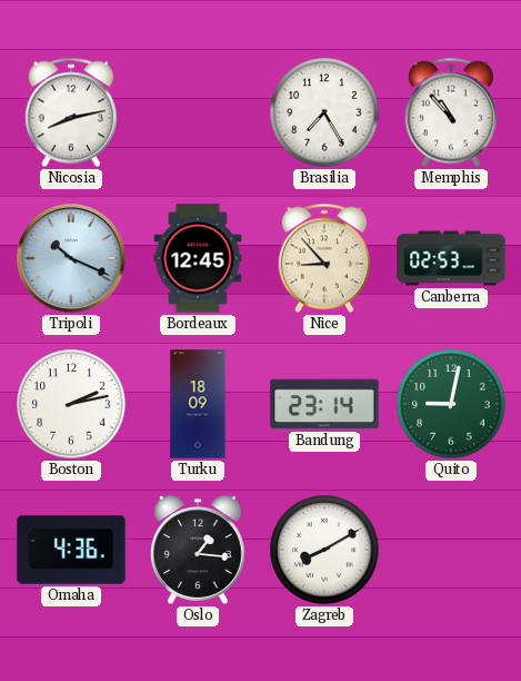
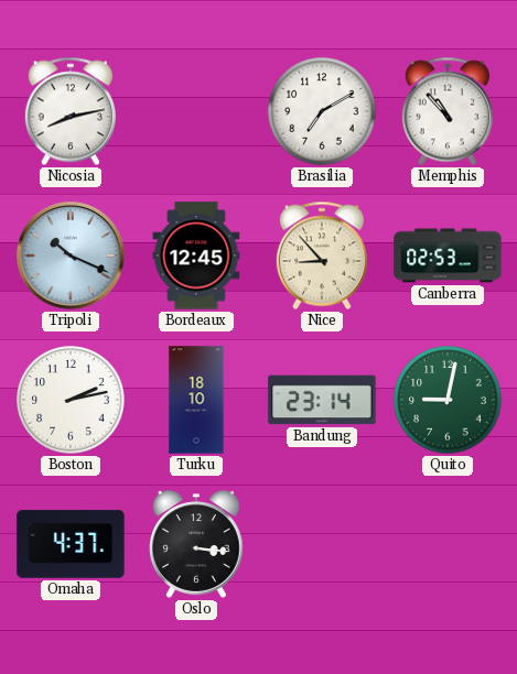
Brasilia: 7:25 -> 7:10
Turku: 18:09 -> 18:10
Omaha: 4:36 -> 4:37
Oslo: 1:16 -> 3:16
Zagreb: 8:10 -> none
